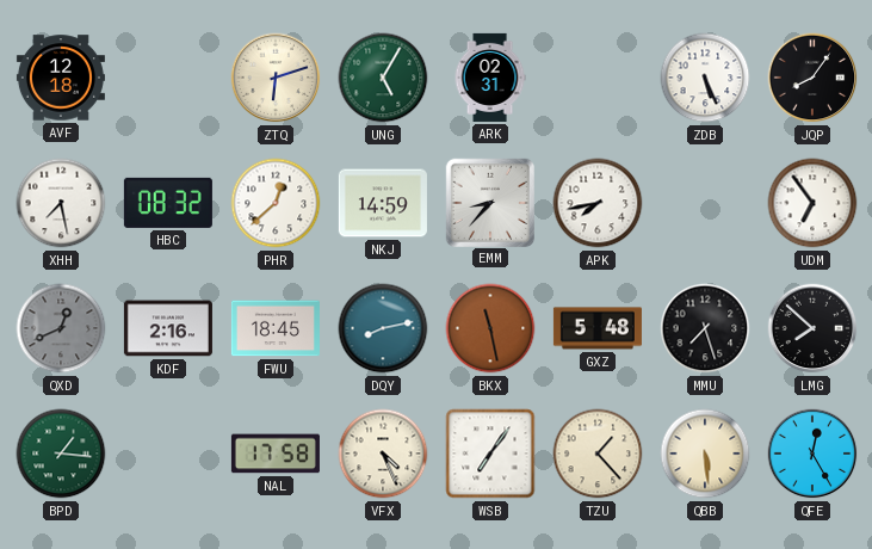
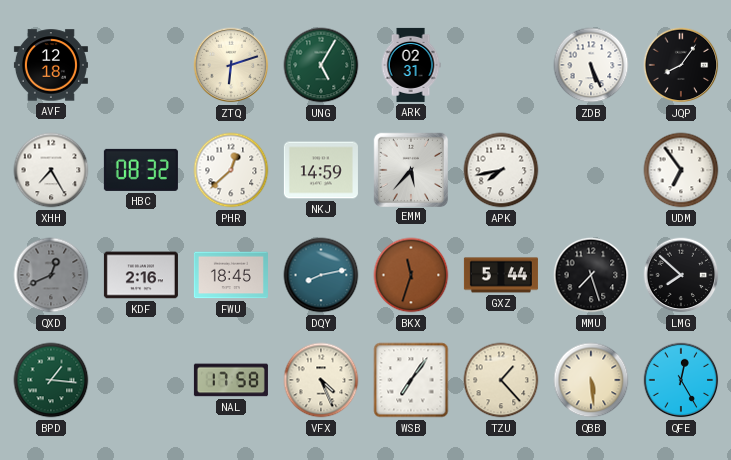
XHH: 7:28 -> 7:25
EMM: 8:37 -> 5:37
BKX: 11:28 -> 11:33
GXZ: 5:48 -> 5:44
